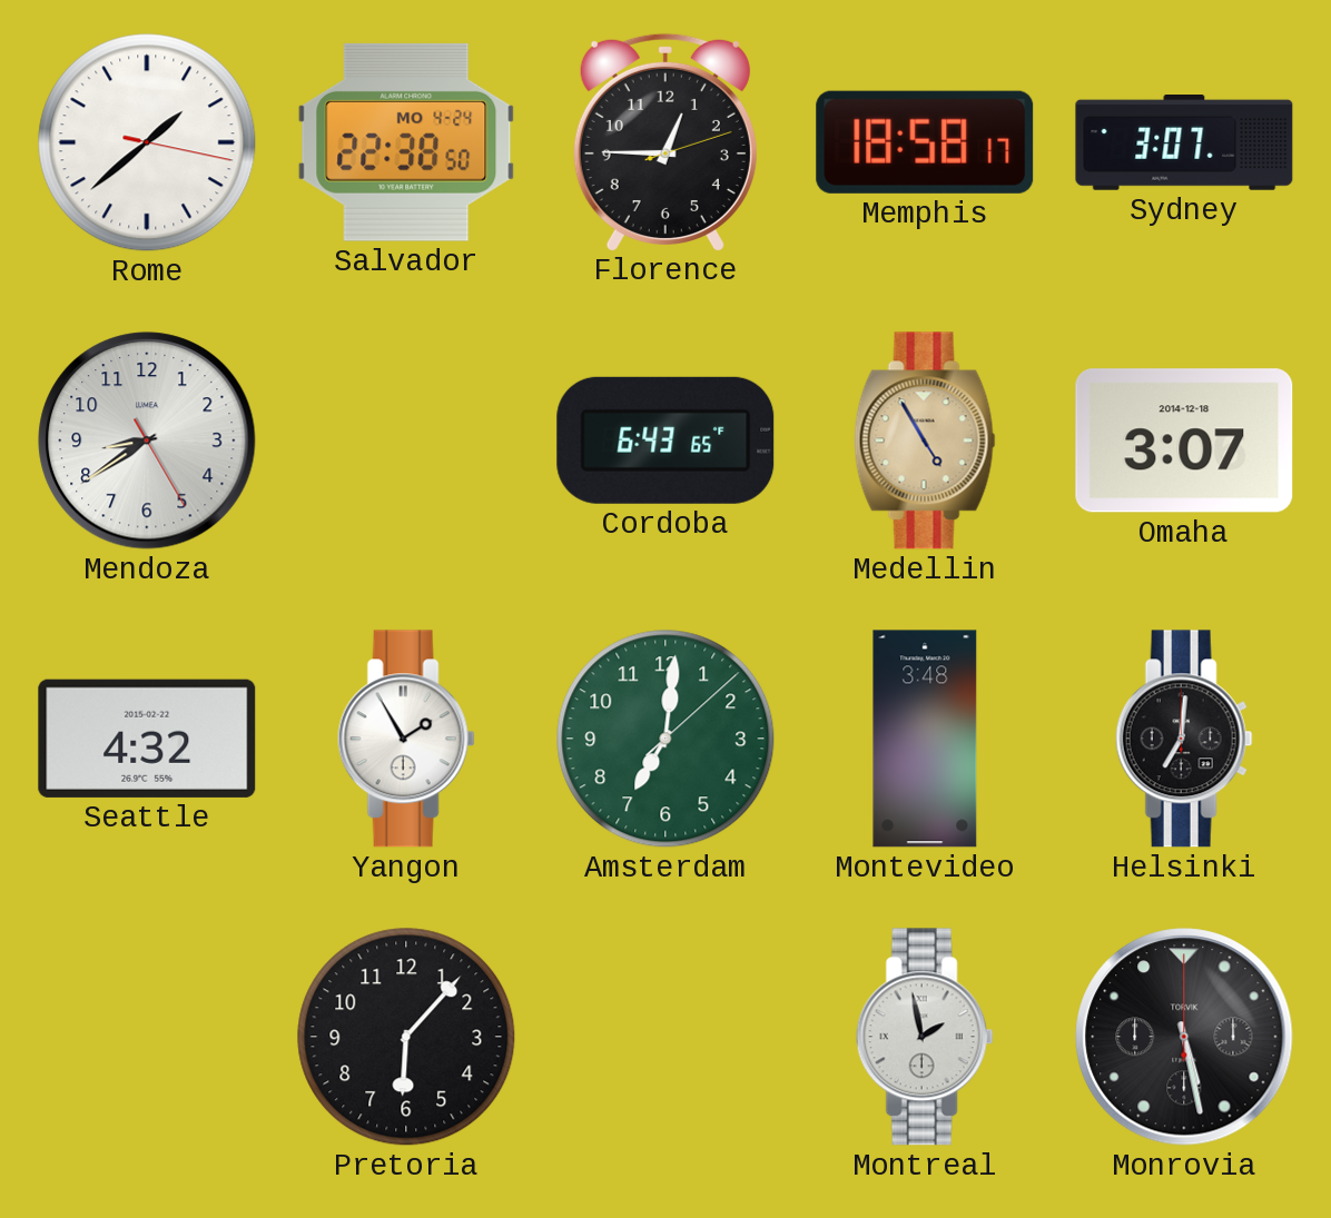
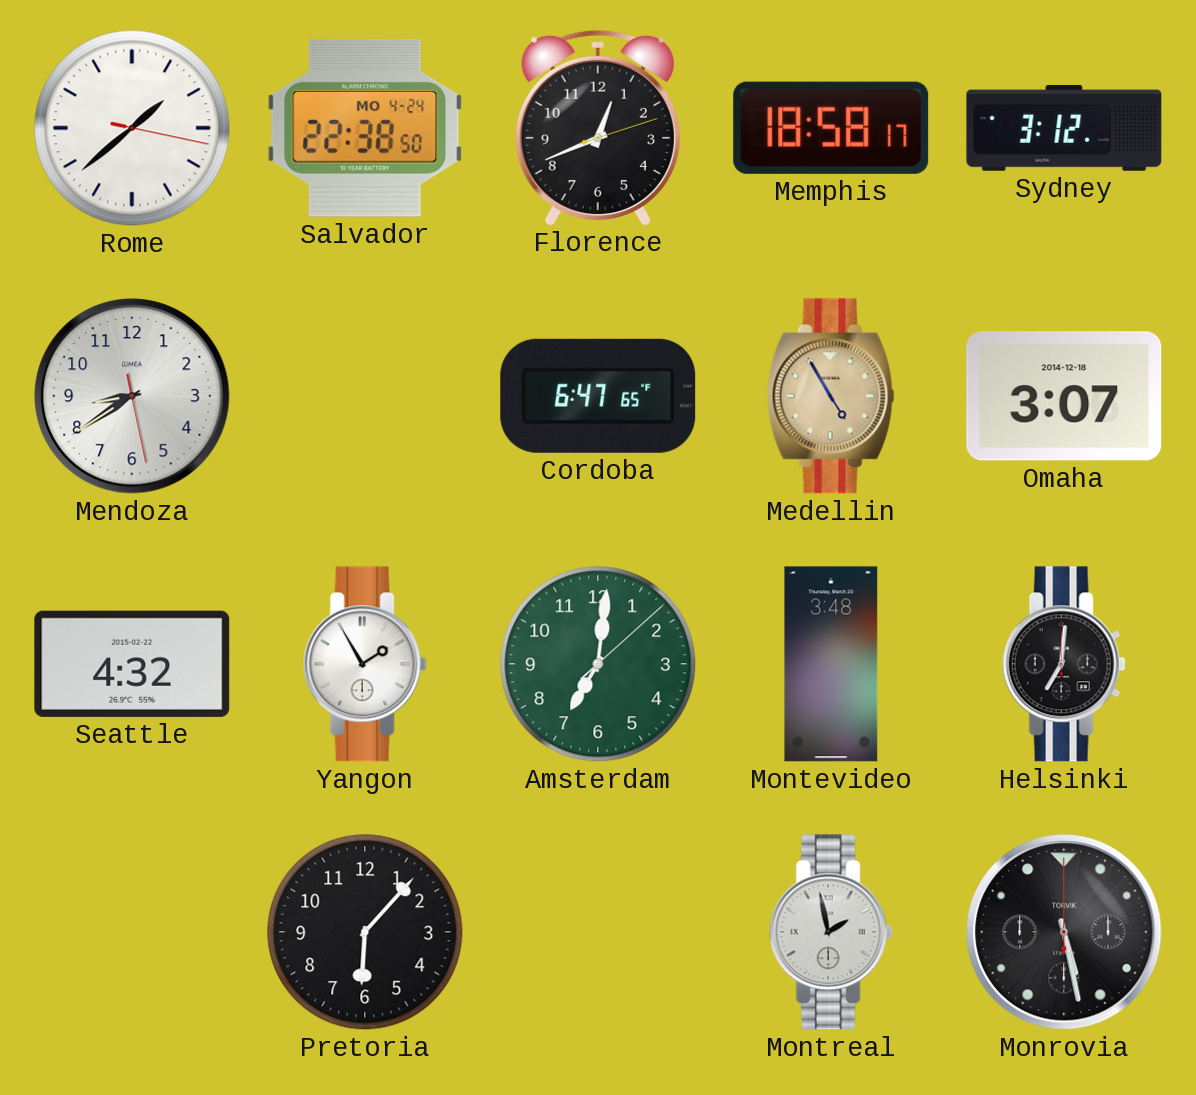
Florence: 12:45 -> 12:41
Sydney: 3:07 -> 3:12
Mendoza: 8:39:25 -> 8:39:28
Cordoba: 6:43 -> 6:47
